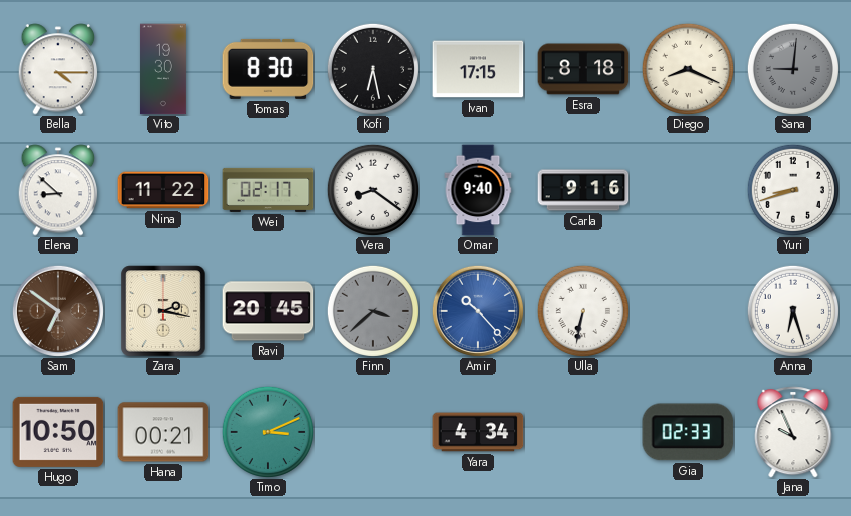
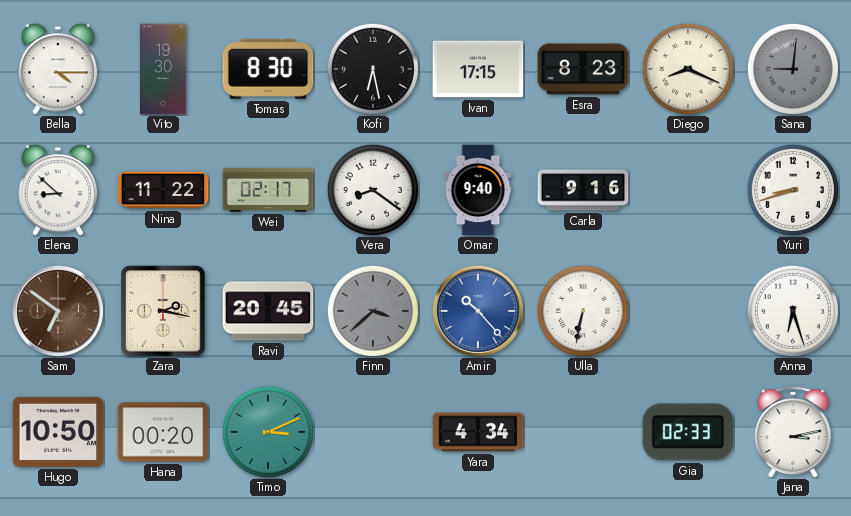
Esra: 8:18 -> 8:23
Hana: 00:21 -> 00:20
Jana: 9:56 -> 3:13
